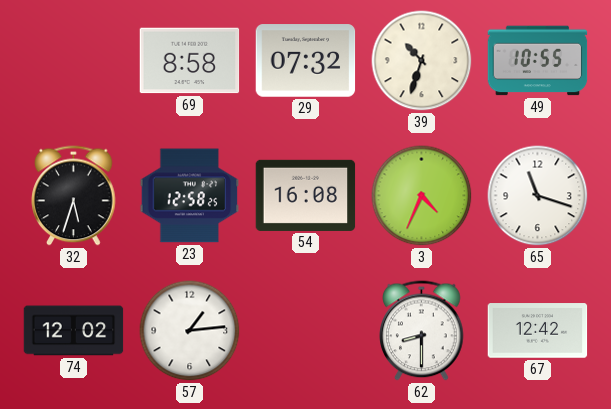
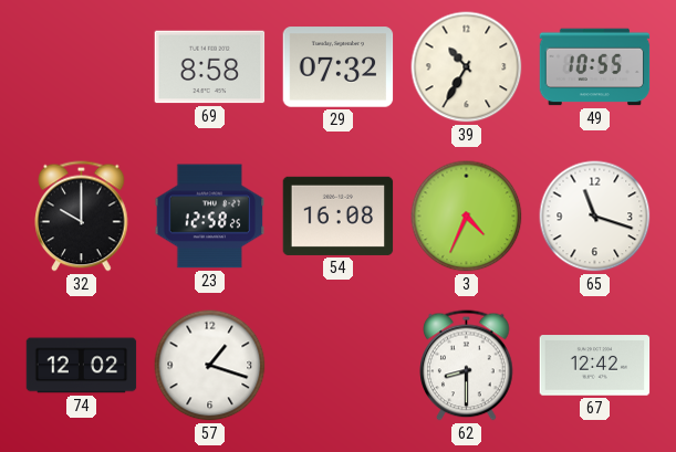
39: 10:33 -> 10:35
32: 5:33 -> 10:00
57: 1:14 -> 1:18
